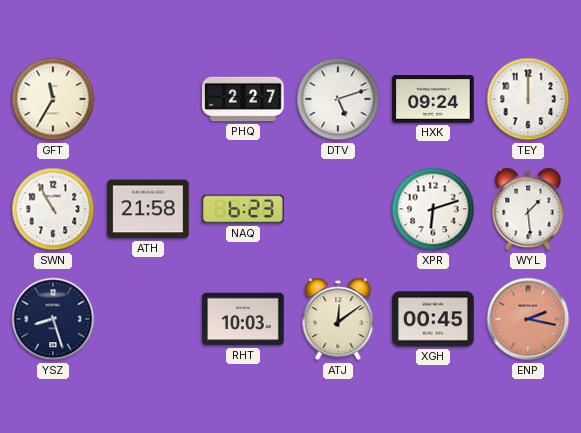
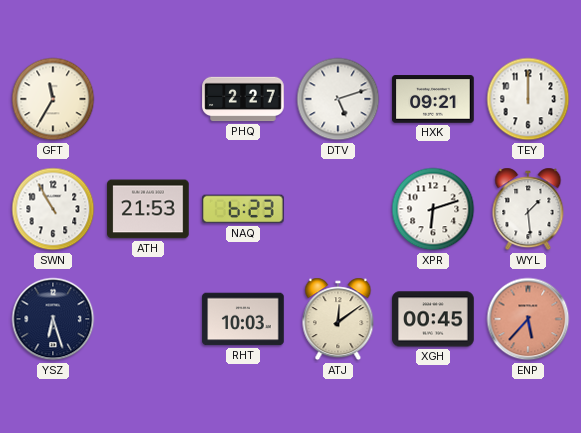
HXK: 09:24 -> 09:21
ATH: 21:58 -> 21:53
YSZ: 8:27 -> 6:27
ENP: 2:17 -> 5:37
